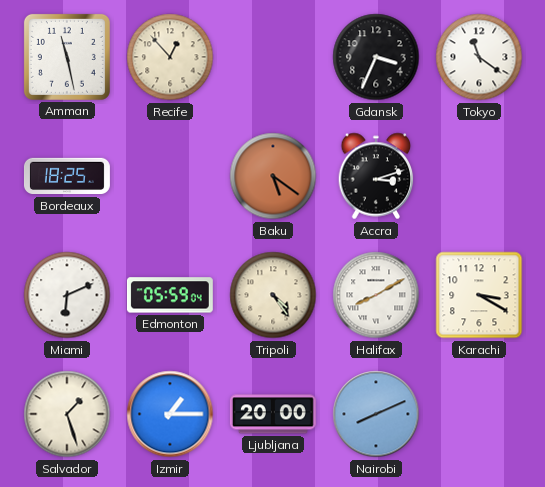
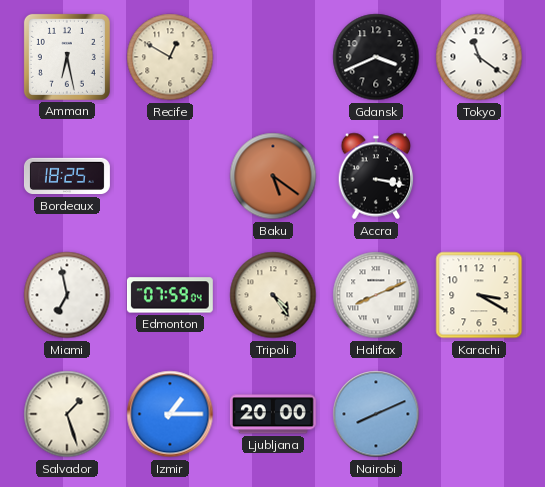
Amman: 11:28 -> 6:28
Recife: 12:53 -> 12:50
Gdansk: 3:34 -> 3:41
Accra: 3:12 -> 3:17
Miami: 6:11 -> 6:58
Edmonton: 05:59 -> 07:59
Halifax: 8:10 -> 8:11
